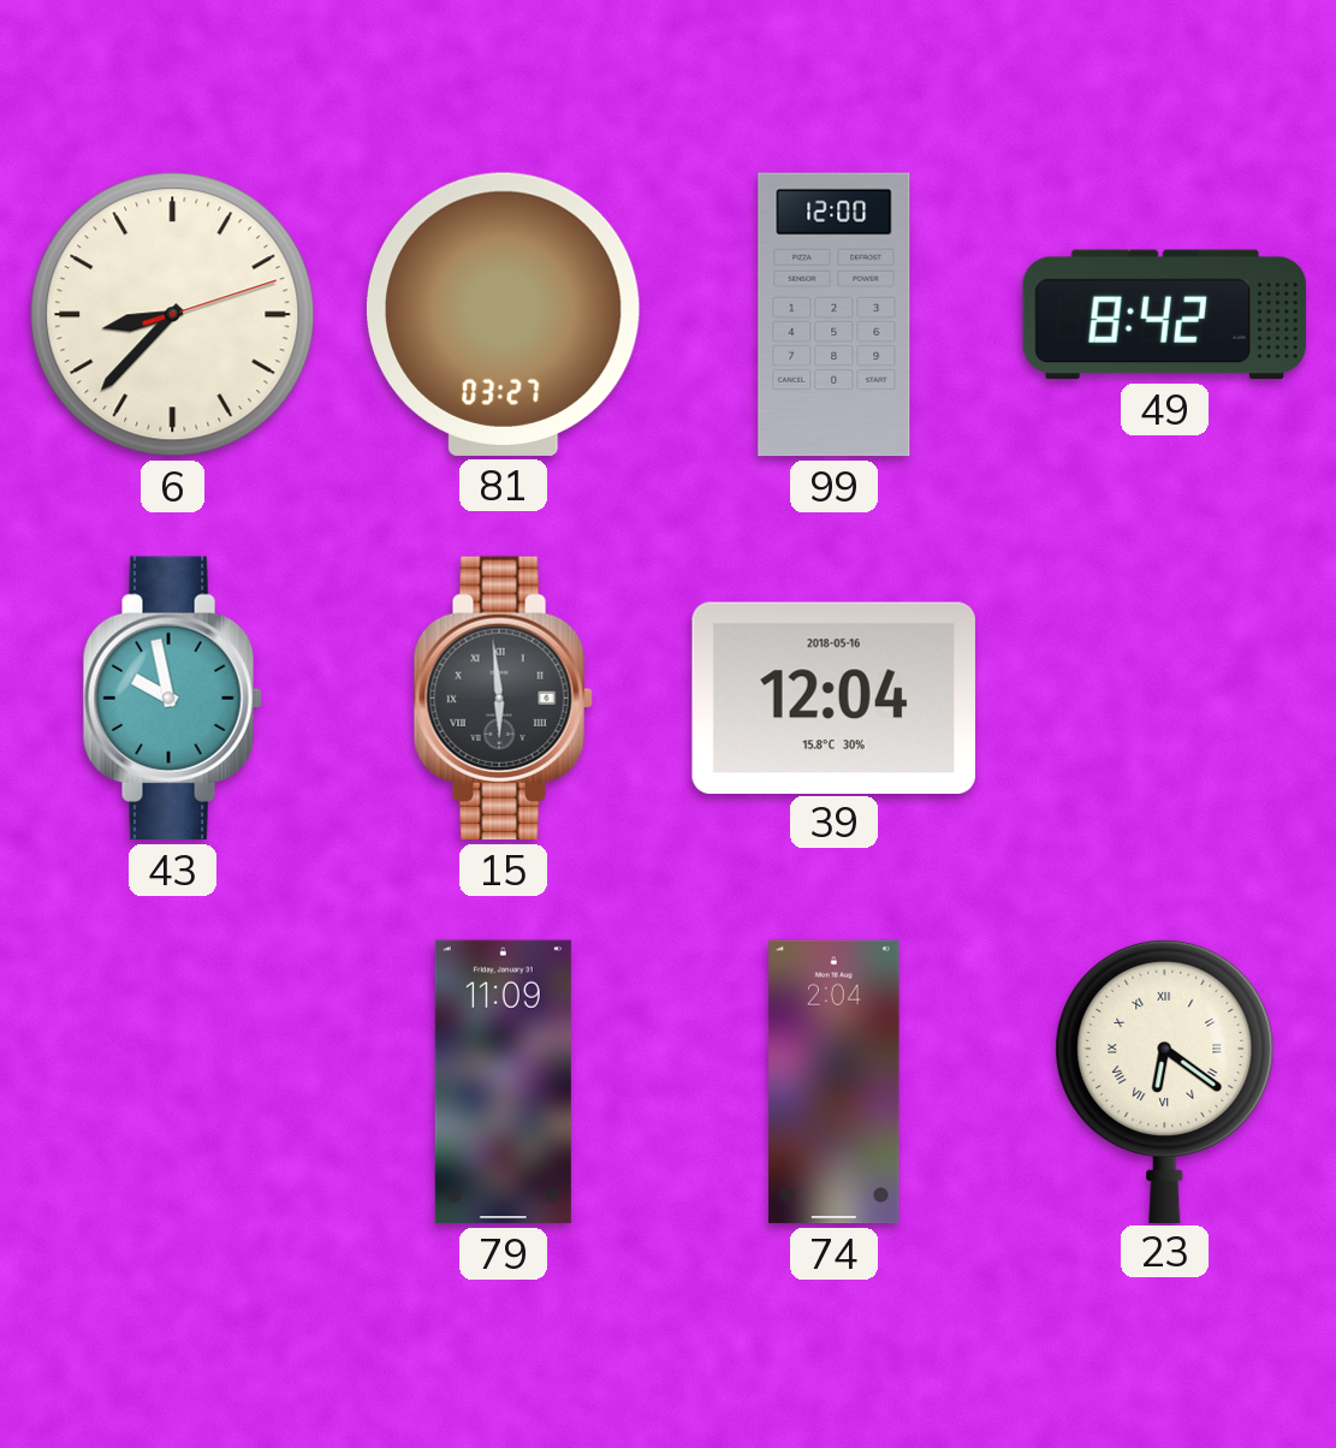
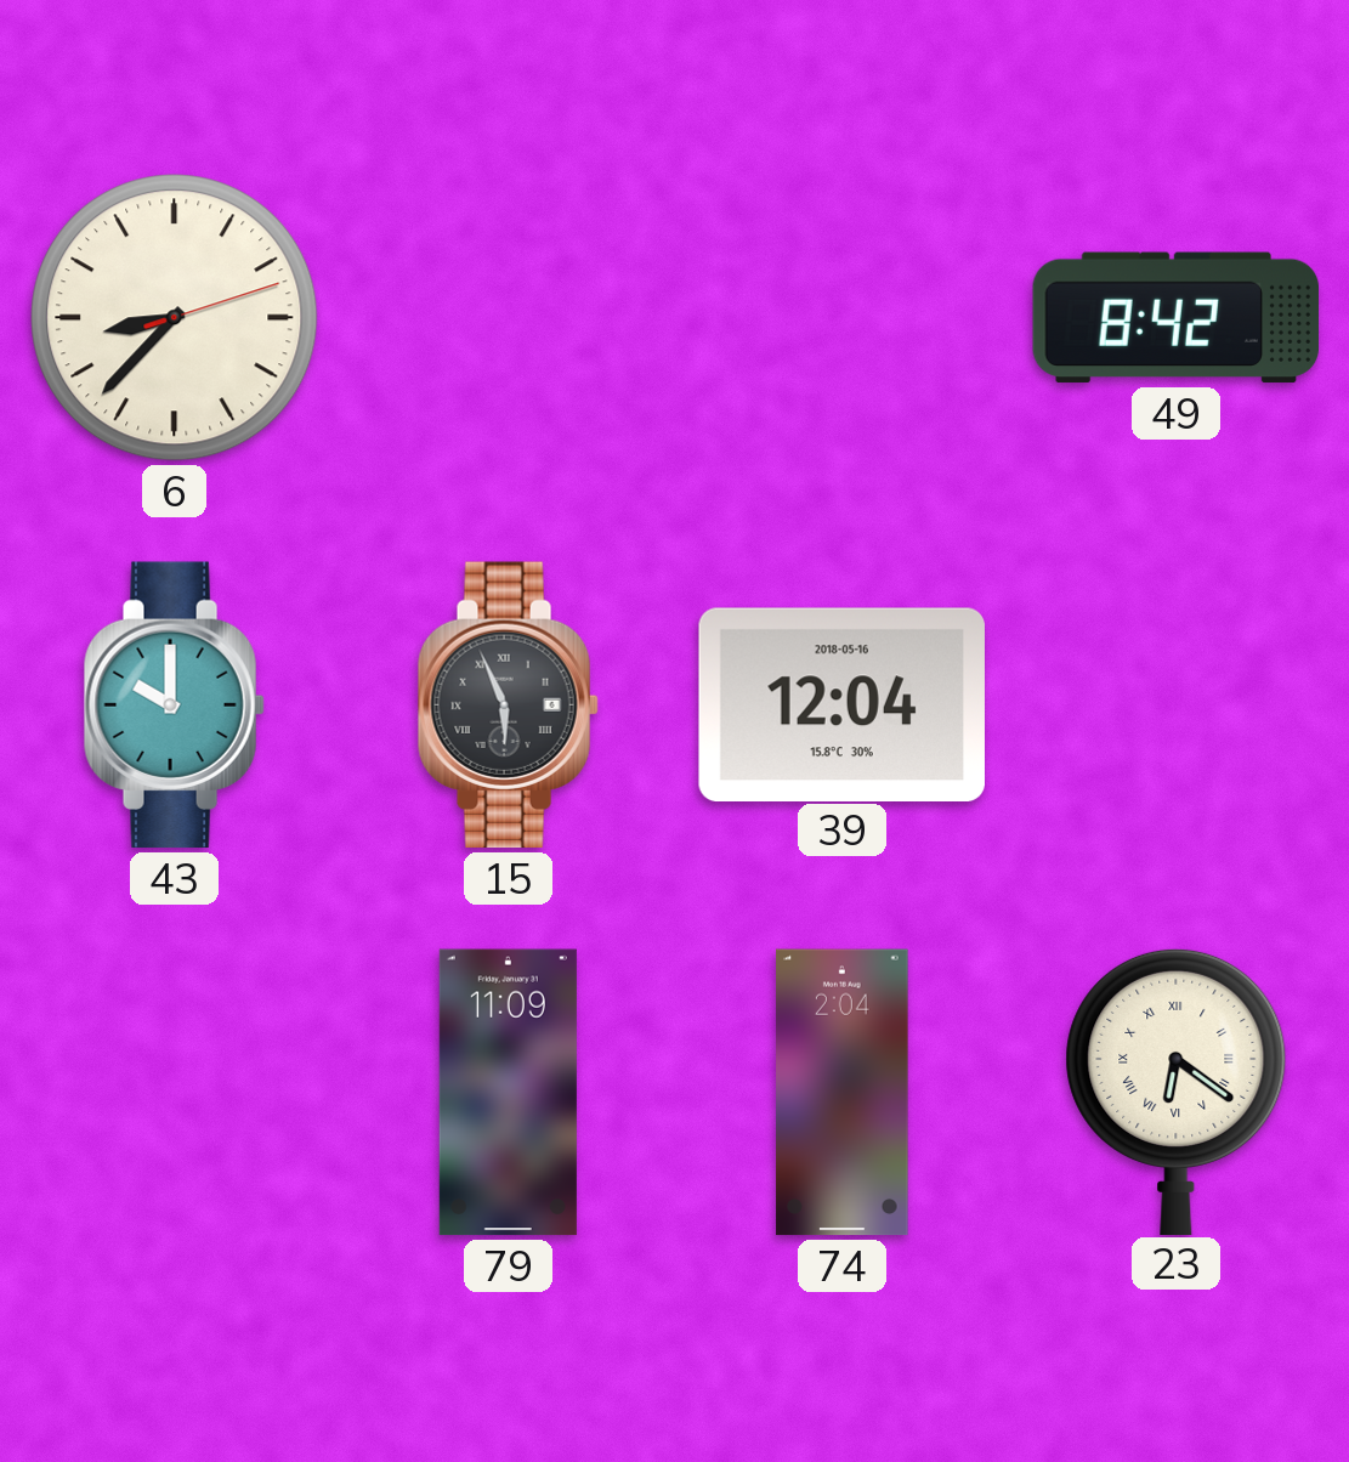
81: 03:27 -> none
99: 12:00 -> none
43: 9:58 -> 10:00
15: 5:59 -> 5:56
